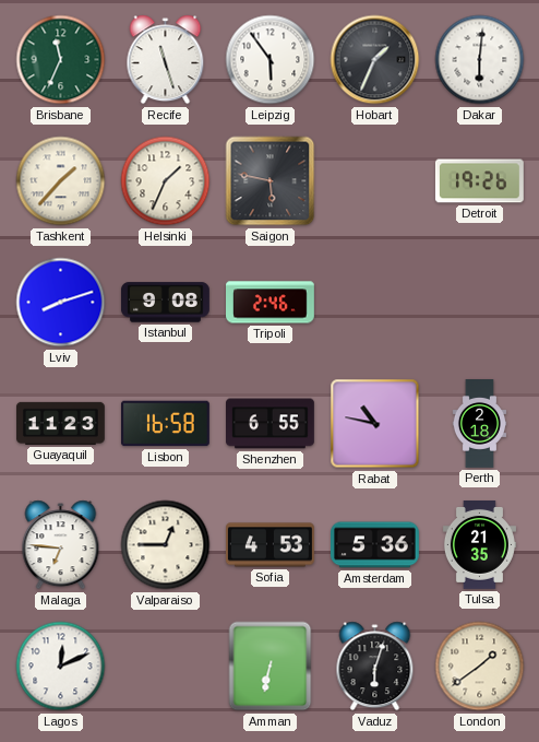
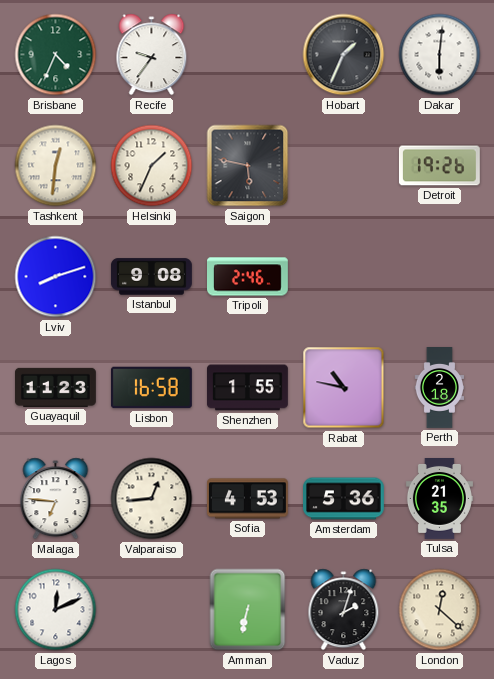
Brisbane: 11:34 -> 4:34
Recife: 11:27 -> 9:36
Leipzig: 5:54 -> none
Tashkent: 1:37 -> 12:31
Shenzhen: 6:55 -> 1:55
Valparaiso: 12:45 -> 12:44
Vaduz: 6:03 -> 2:03
London: 1:39 -> 12:22
